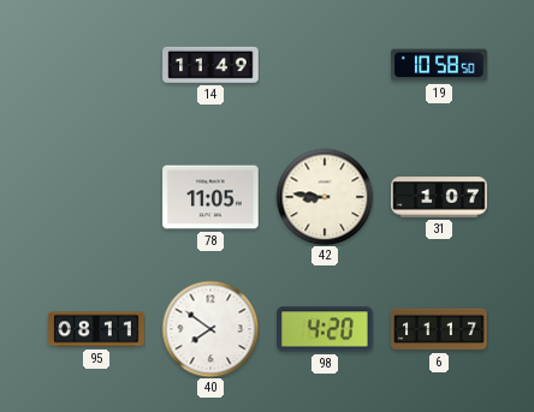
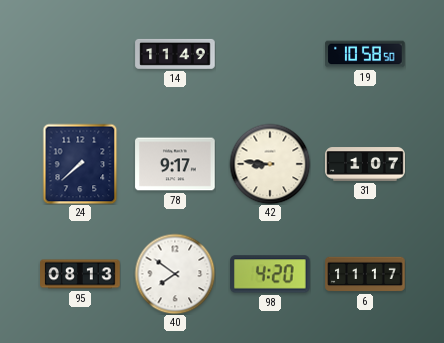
24: none -> 7:38
78: 11:05 -> 9:17
95: 08:11 -> 08:13
